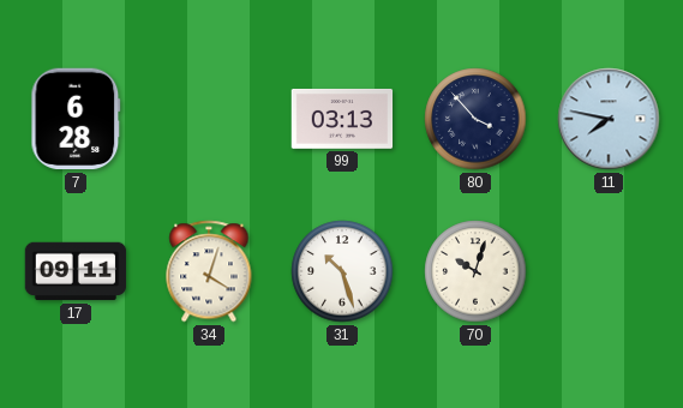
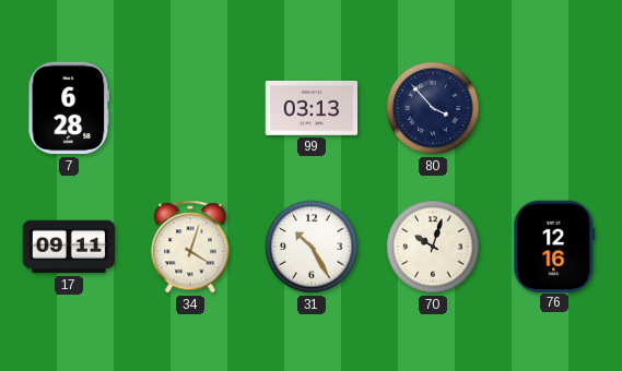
11: 7:47 -> none
31: 10:27 -> 10:25
76: none -> 12:16
